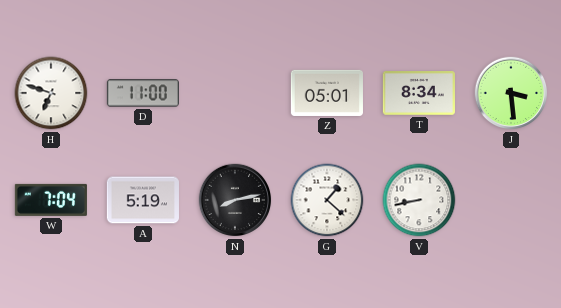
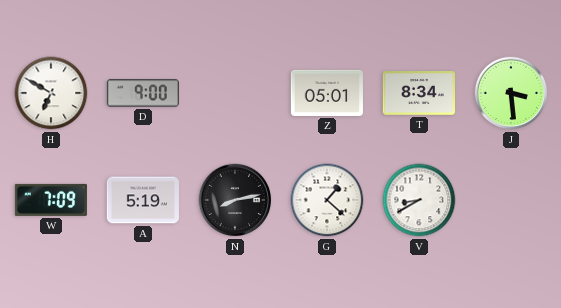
H: 6:48 -> 6:50
D: 11:00 -> 9:00
W: 7:04 -> 7:09
V: 8:43 -> 8:40
